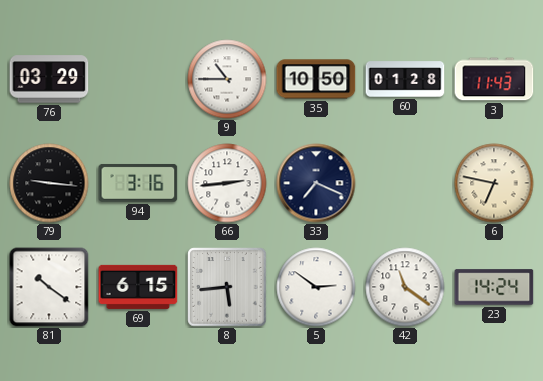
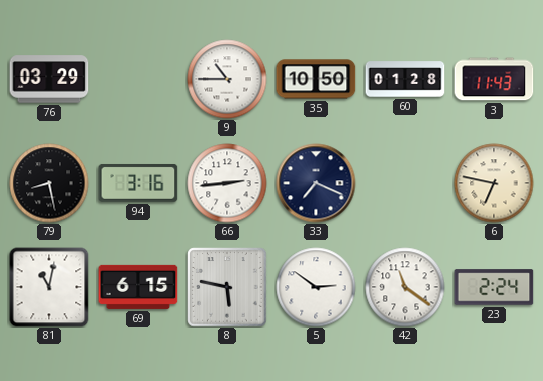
79: 9:16 -> 8:28
81: 10:21 -> 11:02
8: 5:44 -> 5:47
23: 14:24 -> 2:24
